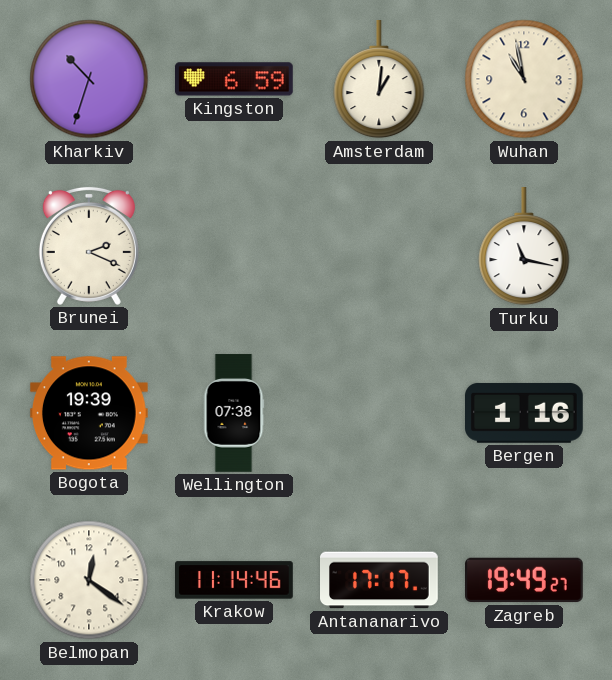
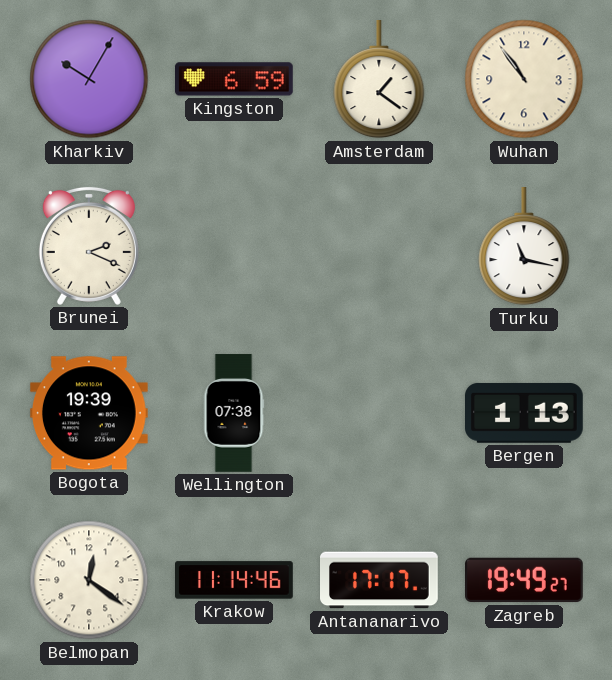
Kharkiv: 10:33 -> 10:05
Amsterdam: 1:01 -> 1:21
Wuhan: 10:58 -> 10:54
Bergen: 1:16 -> 1:13
